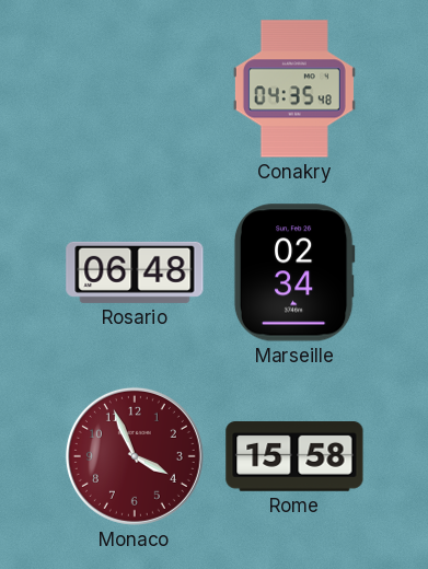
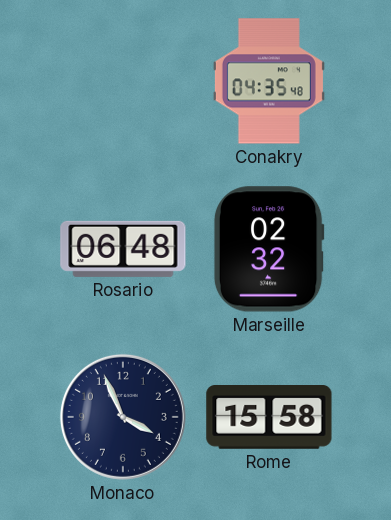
Marseille: 02:34 -> 02:32
Monaco dial: burgundy -> navy
